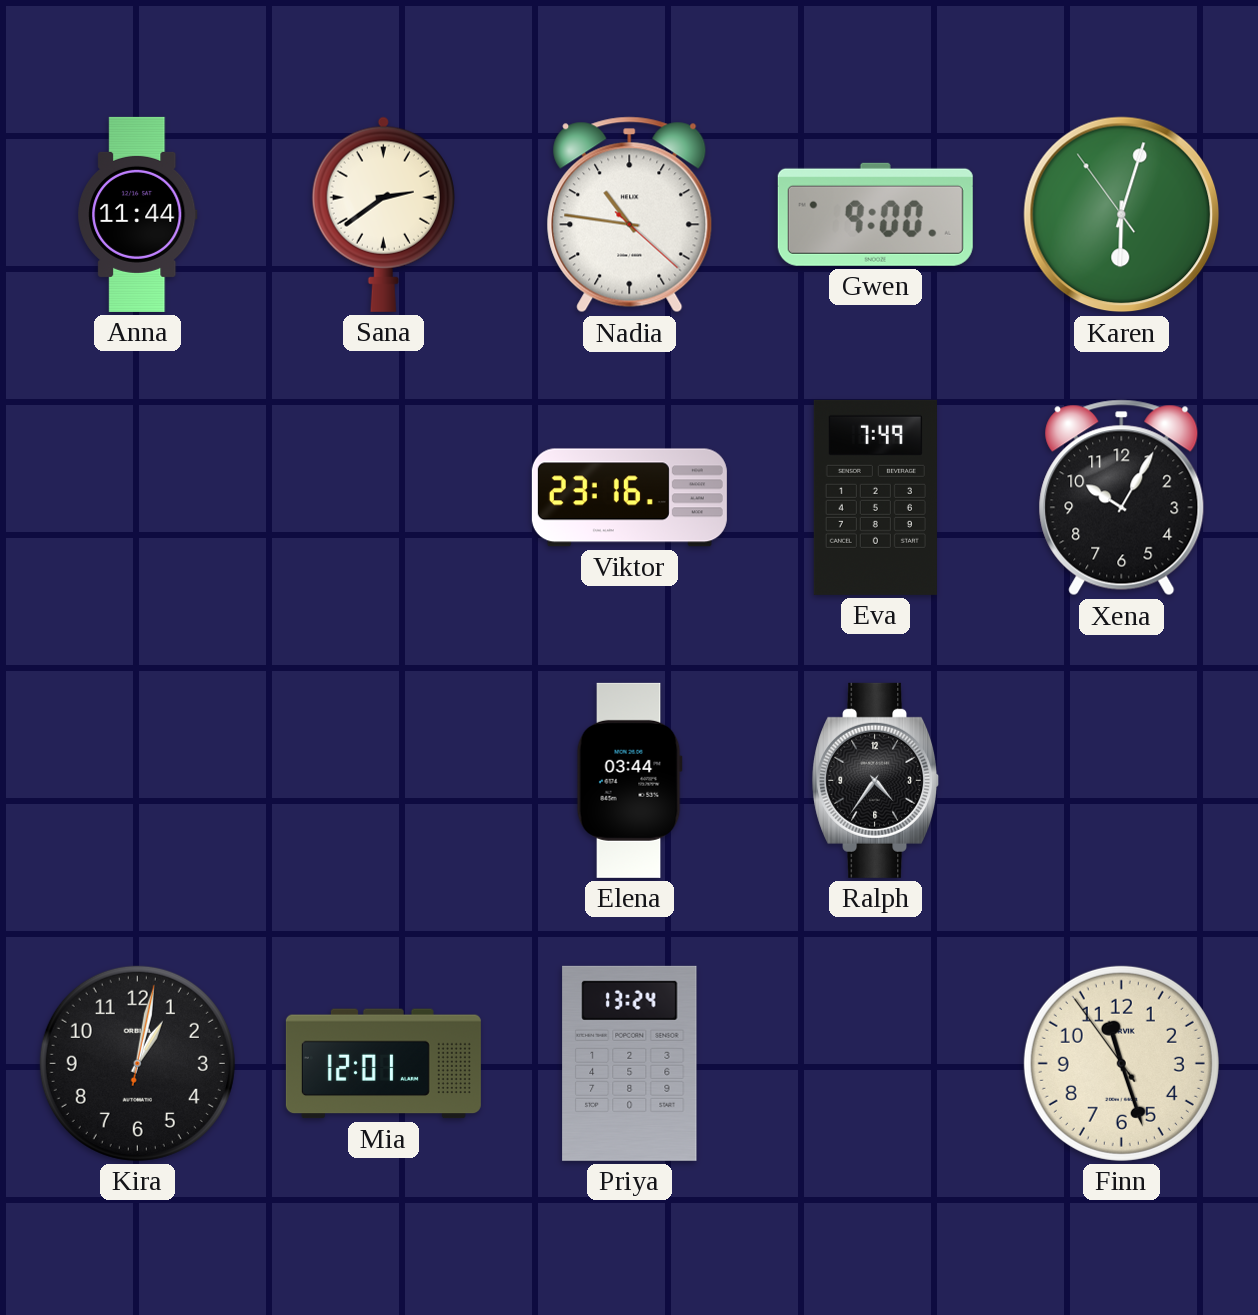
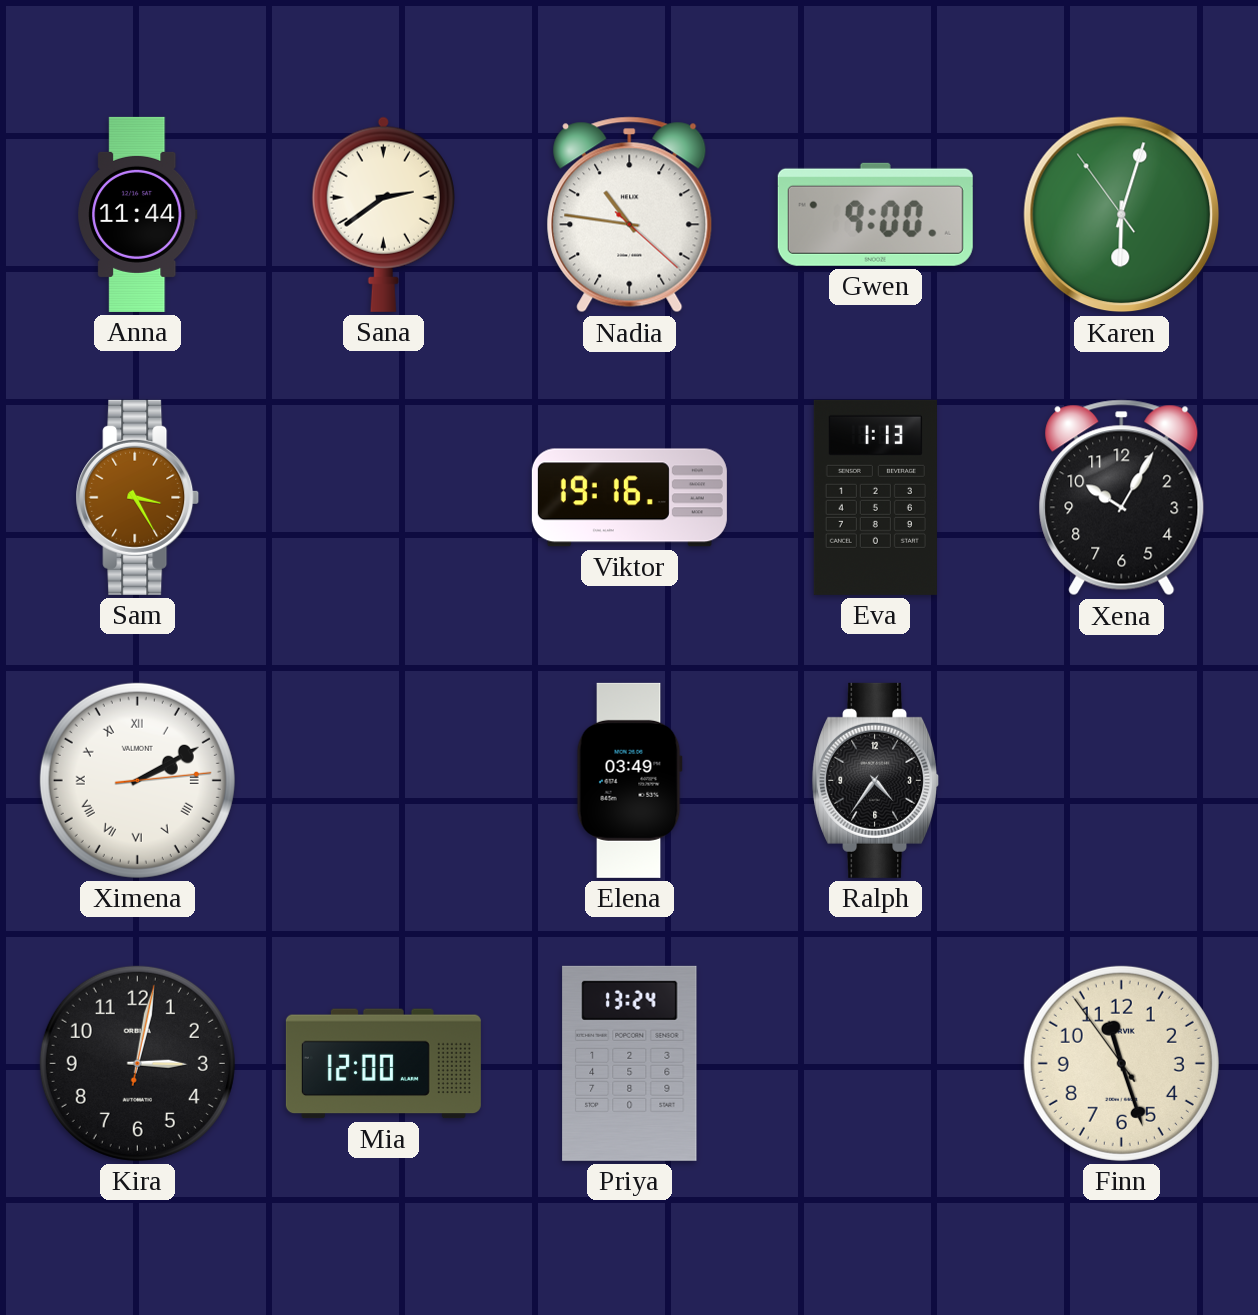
Sam: none -> 3:25
Viktor: 23:16 -> 19:16
Eva: 7:49 -> 1:13
Ximena: none -> 2:10
Elena: 03:44 -> 03:49
Kira: 1:02 -> 3:02
Mia: 12:01 -> 12:00
